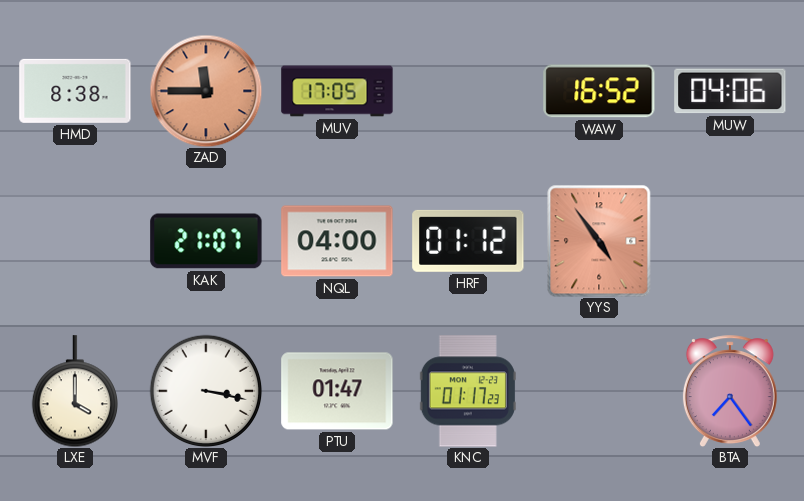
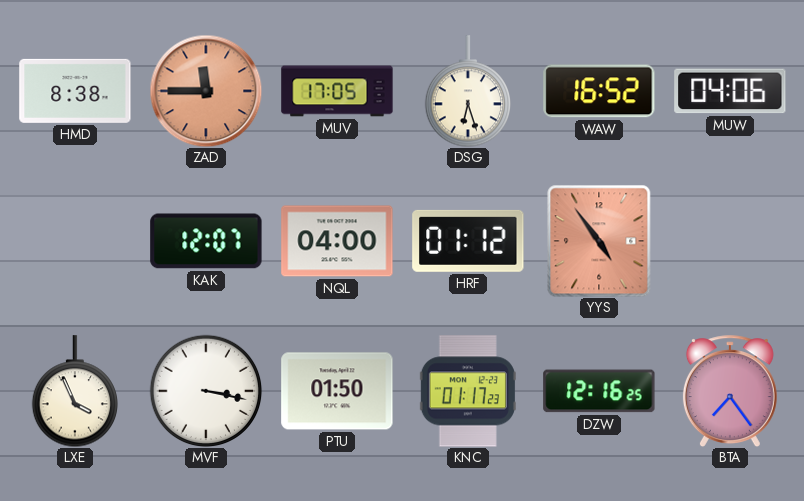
DSG: none -> 6:27
KAK: 21:07 -> 12:07
LXE: 4:00 -> 3:56
PTU: 01:47 -> 01:50
DZW: none -> 12:16
